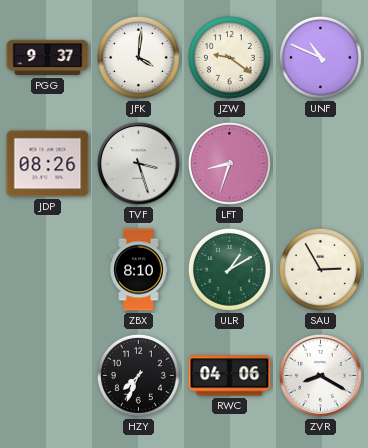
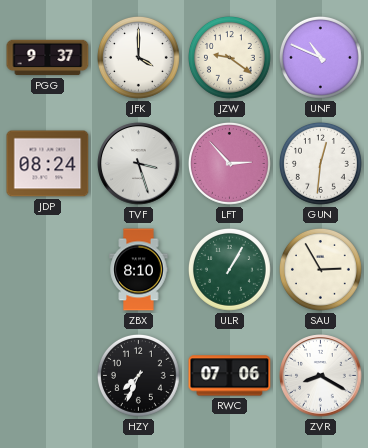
JFK: 4:01 -> 4:00
JDP: 08:26 -> 08:24
LFT: 8:33 -> 2:53
GUN: none -> 12:31
ULR: 1:10 -> 1:05
RWC: 04:06 -> 07:06
